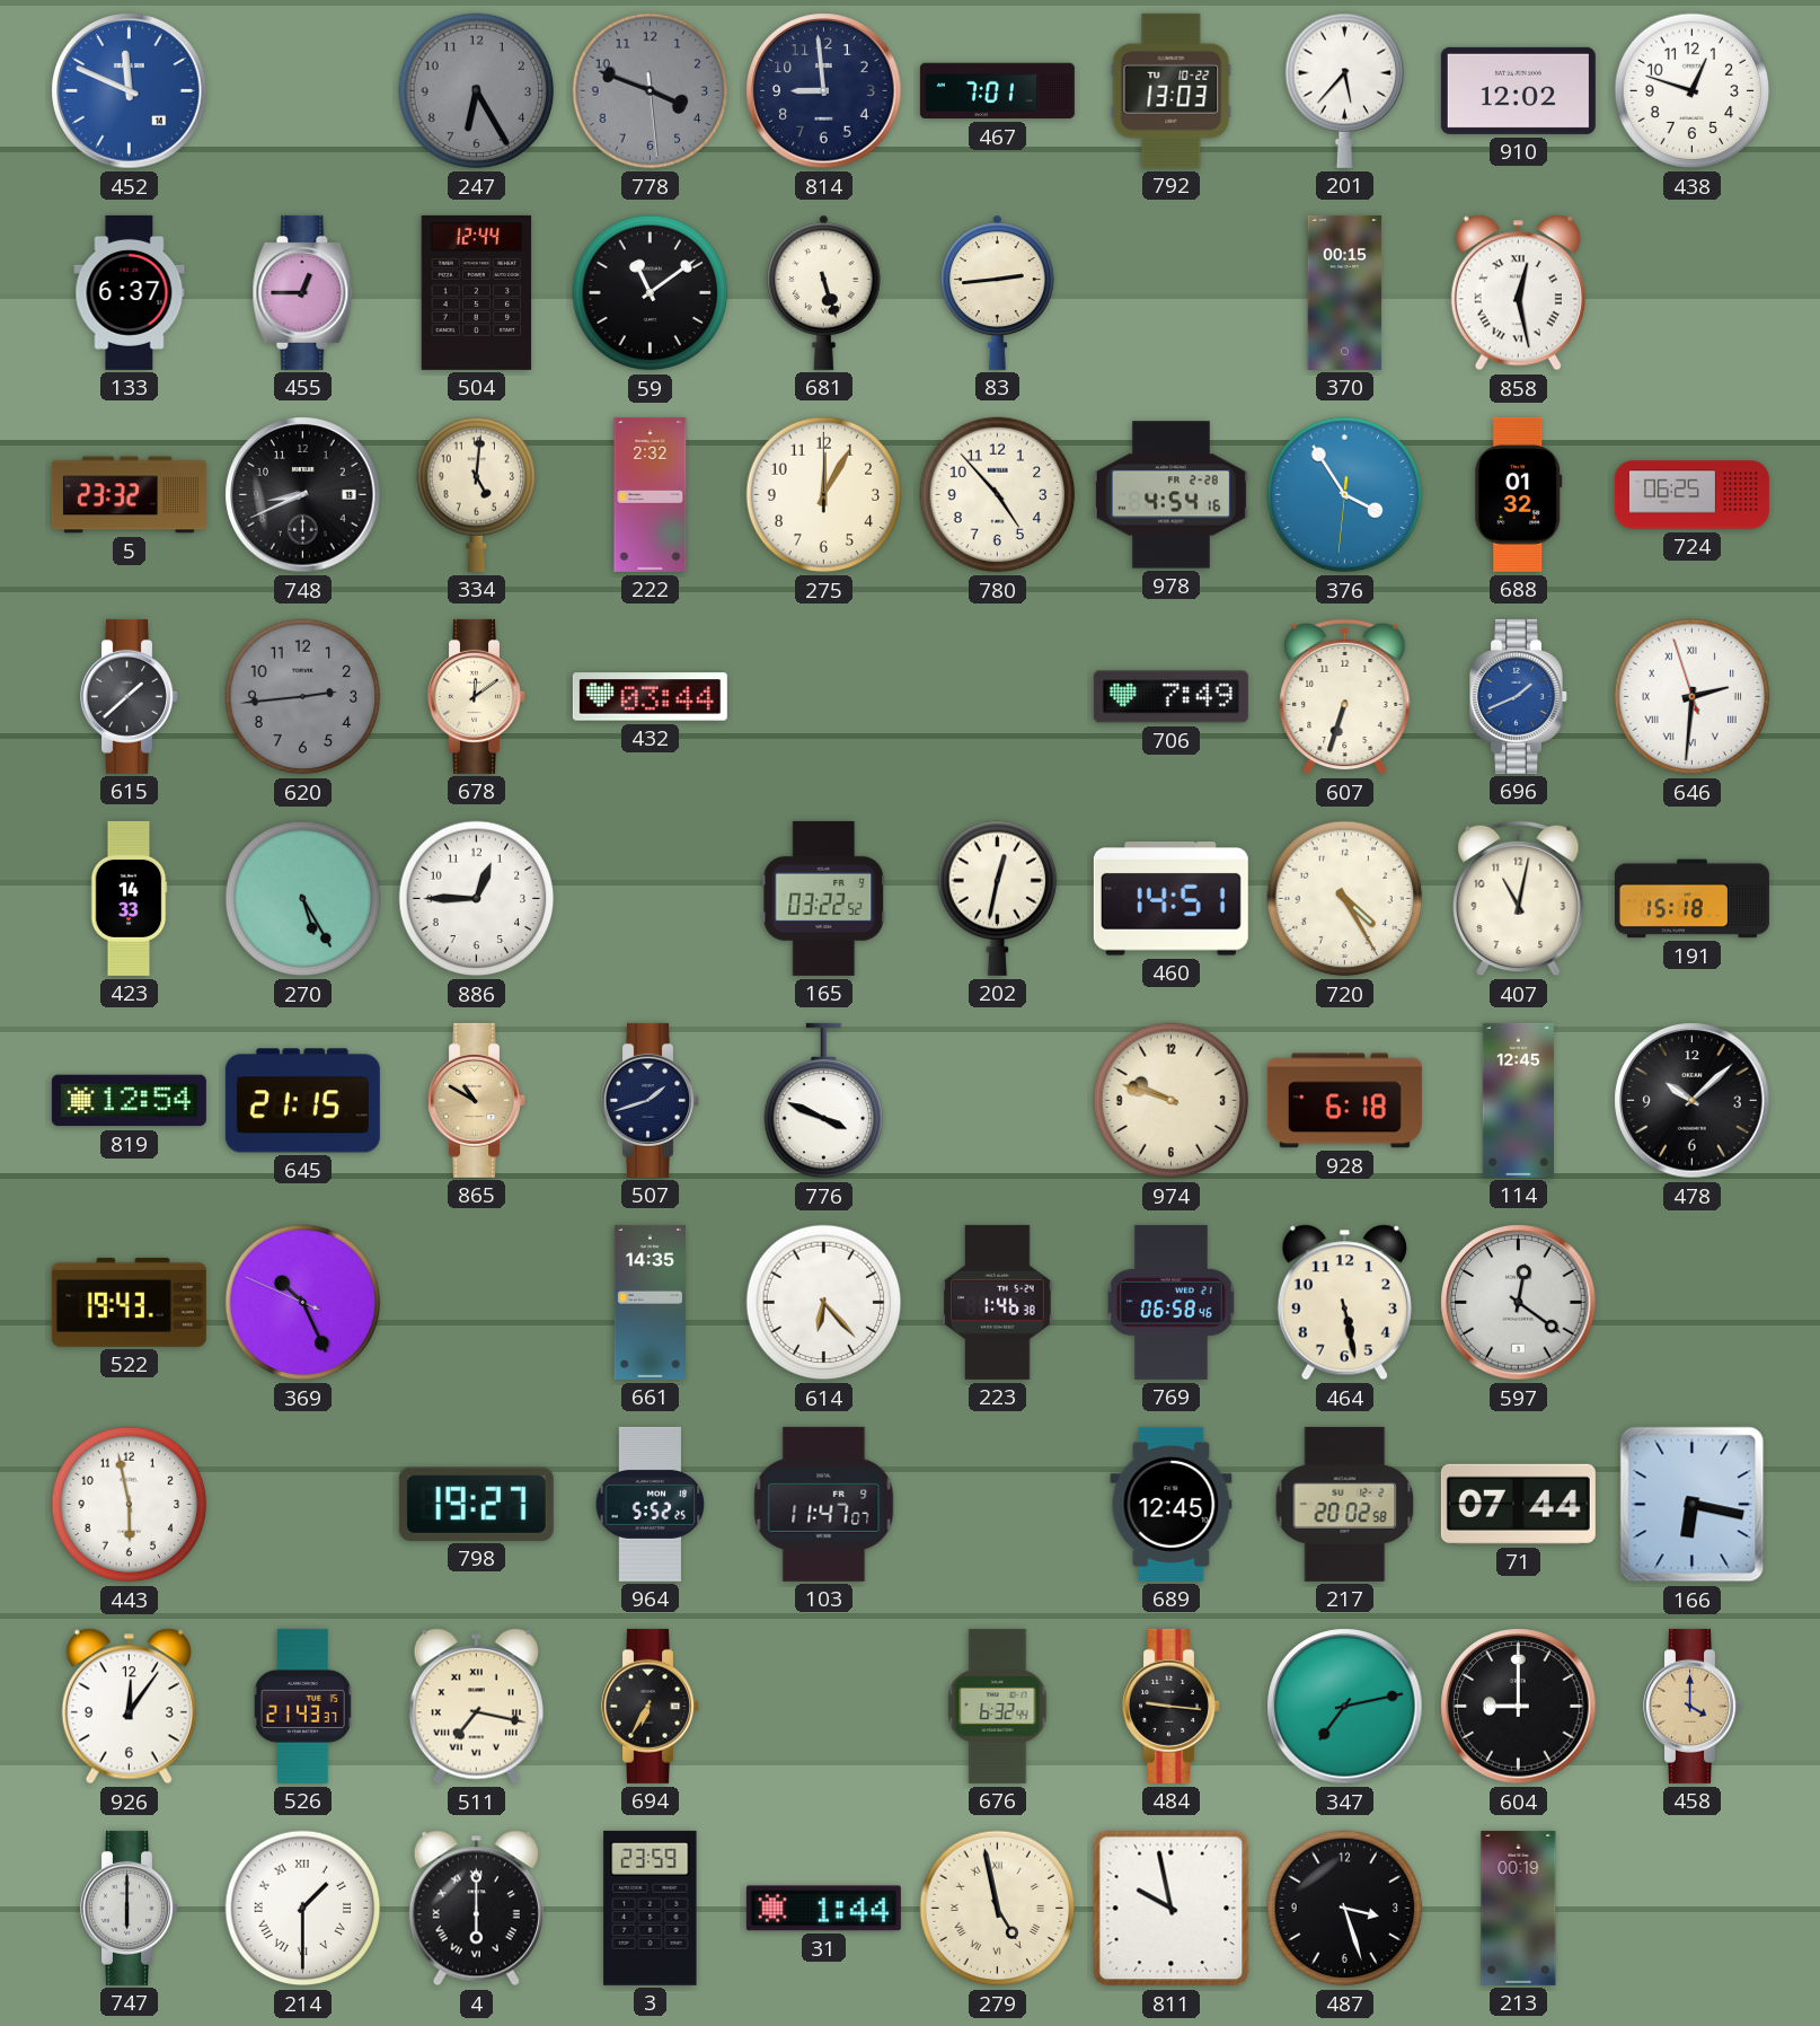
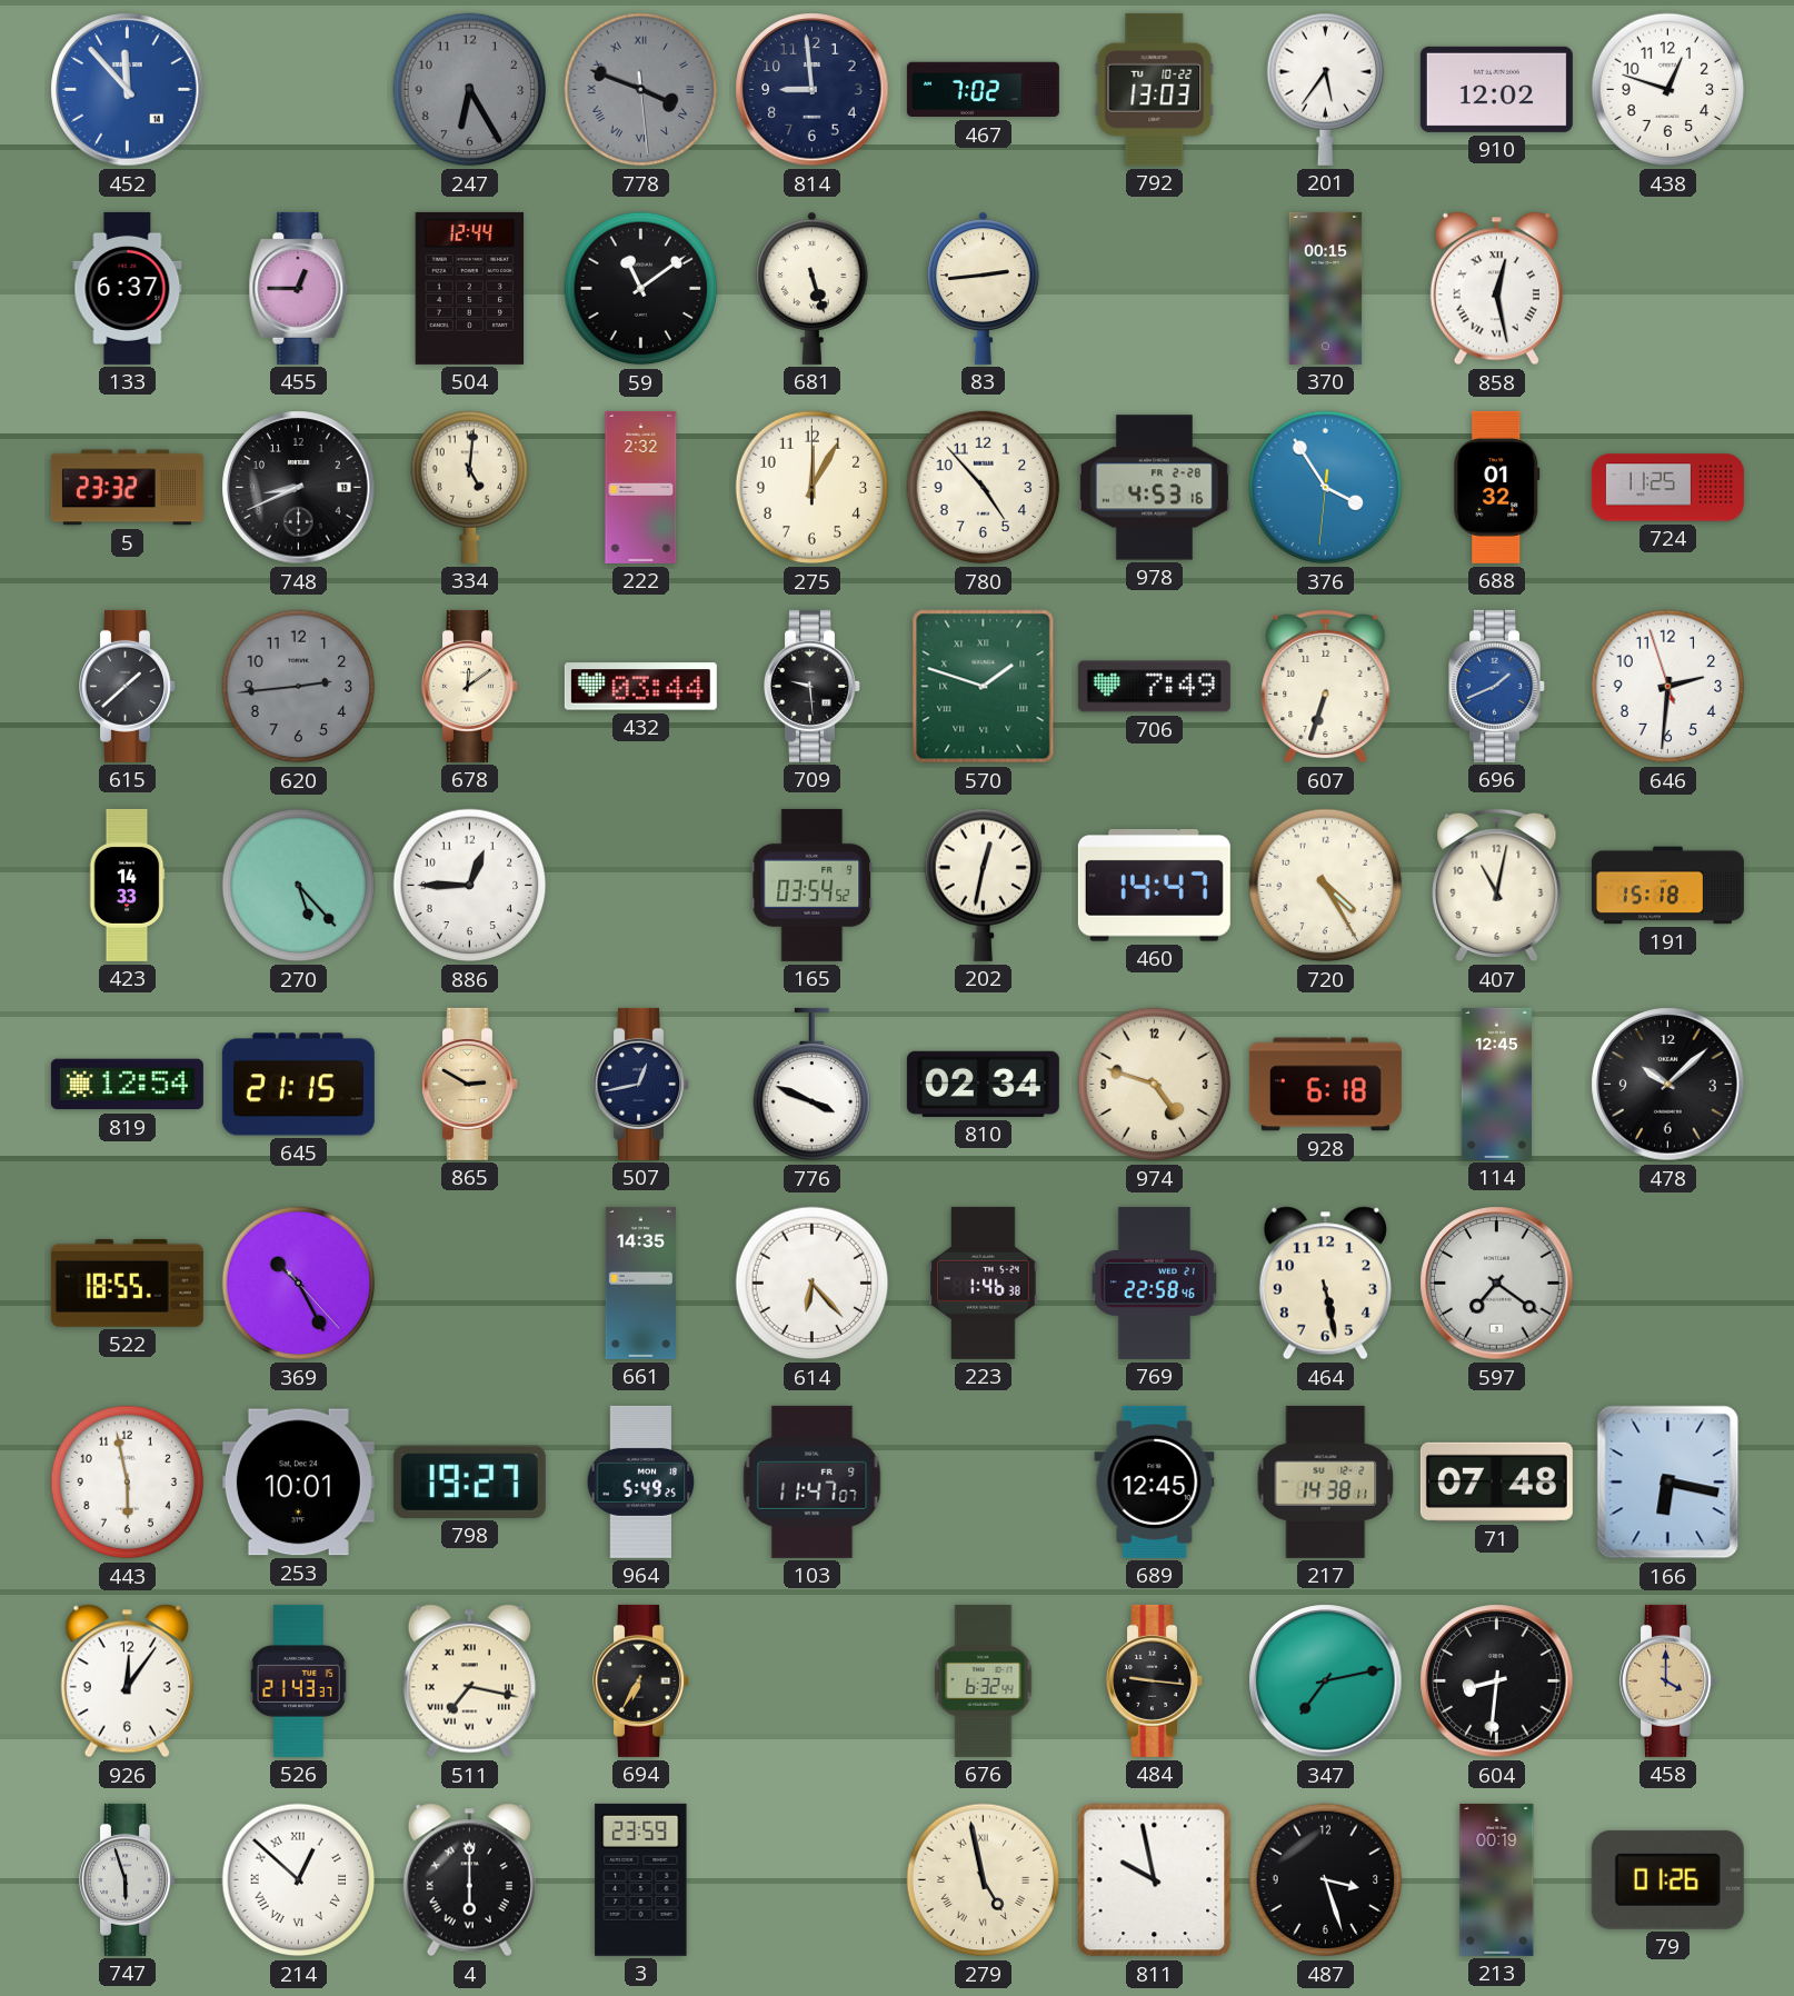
452: 11:49 -> 11:53
778 numerals: Arabic -> Roman
467: 7:01 -> 7:02
201: 5:37 -> 5:36
978: 4:54 -> 4:53
724: 06:25 -> 11:25
709: none -> 9:29
570: none -> 1:48
646 numerals: Roman -> Arabic
270: 5:25 -> 5:23
165: 03:22 -> 03:54
460: 14:51 -> 14:47
865: 10:50 -> 2:50
507: 1:42 -> 12:43
810: none -> 02:34
974: 9:48 -> 4:48
522: 19:43 -> 18:55
369: 10:25:49 -> 10:25:23
769: 06:58 -> 22:58
597: 12:21 -> 7:21
253: none -> 10:01
964: 5:52 -> 5:49
217: 20:02 -> 14:38
71: 07:44 -> 07:48
604: 9:00 -> 8:31
747: 6:00 -> 5:57
214: 1:30 -> 12:52
31: 1:44 -> none
79: none -> 01:26
